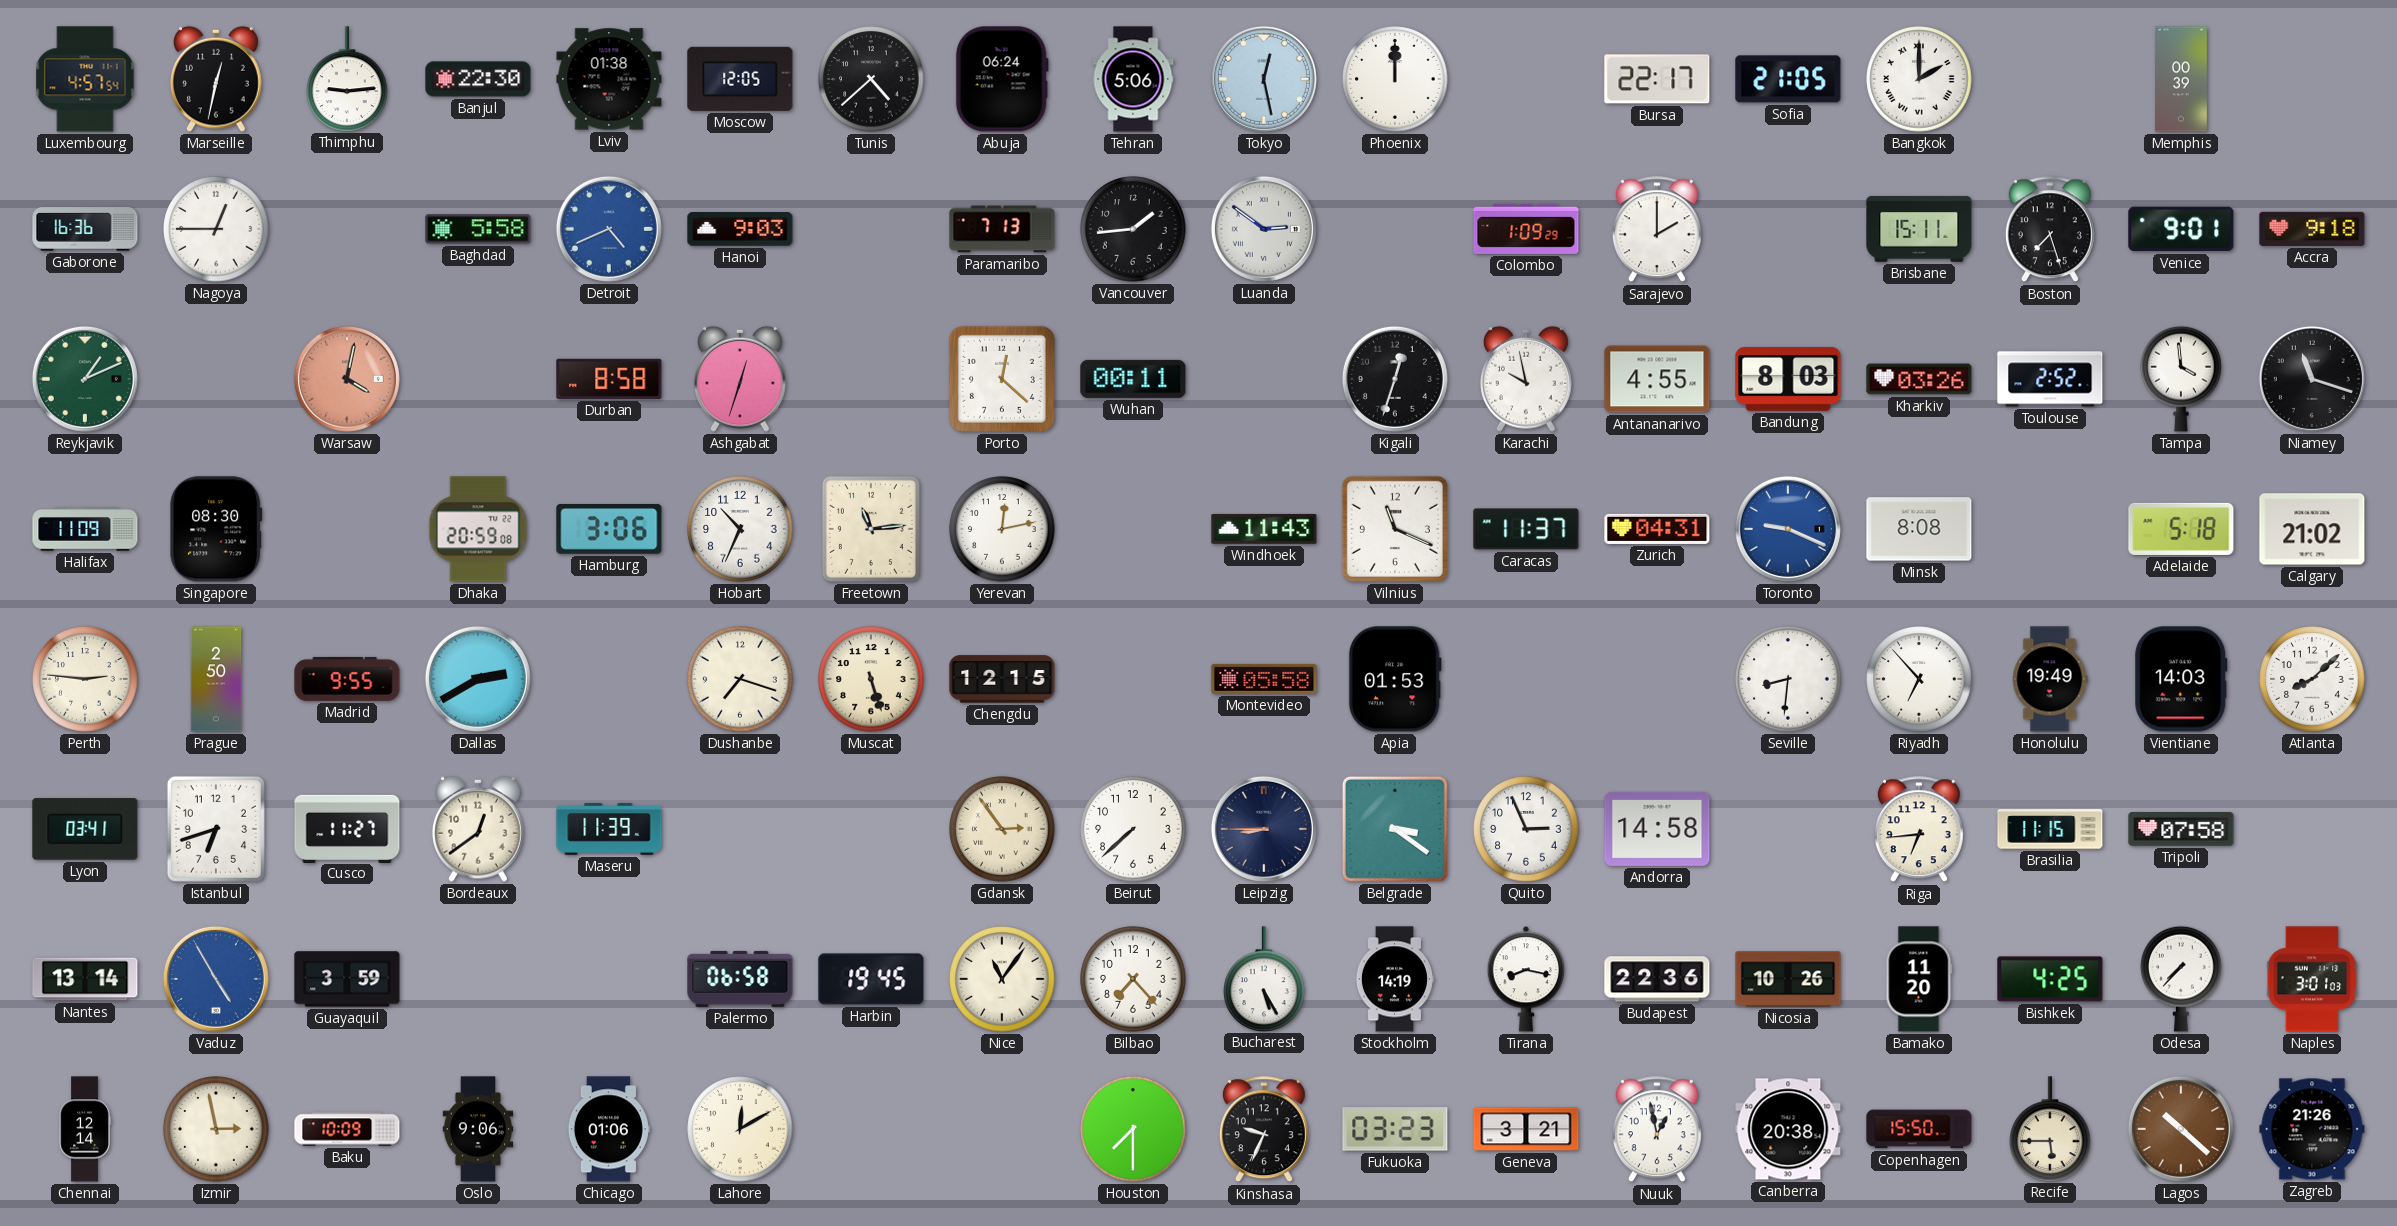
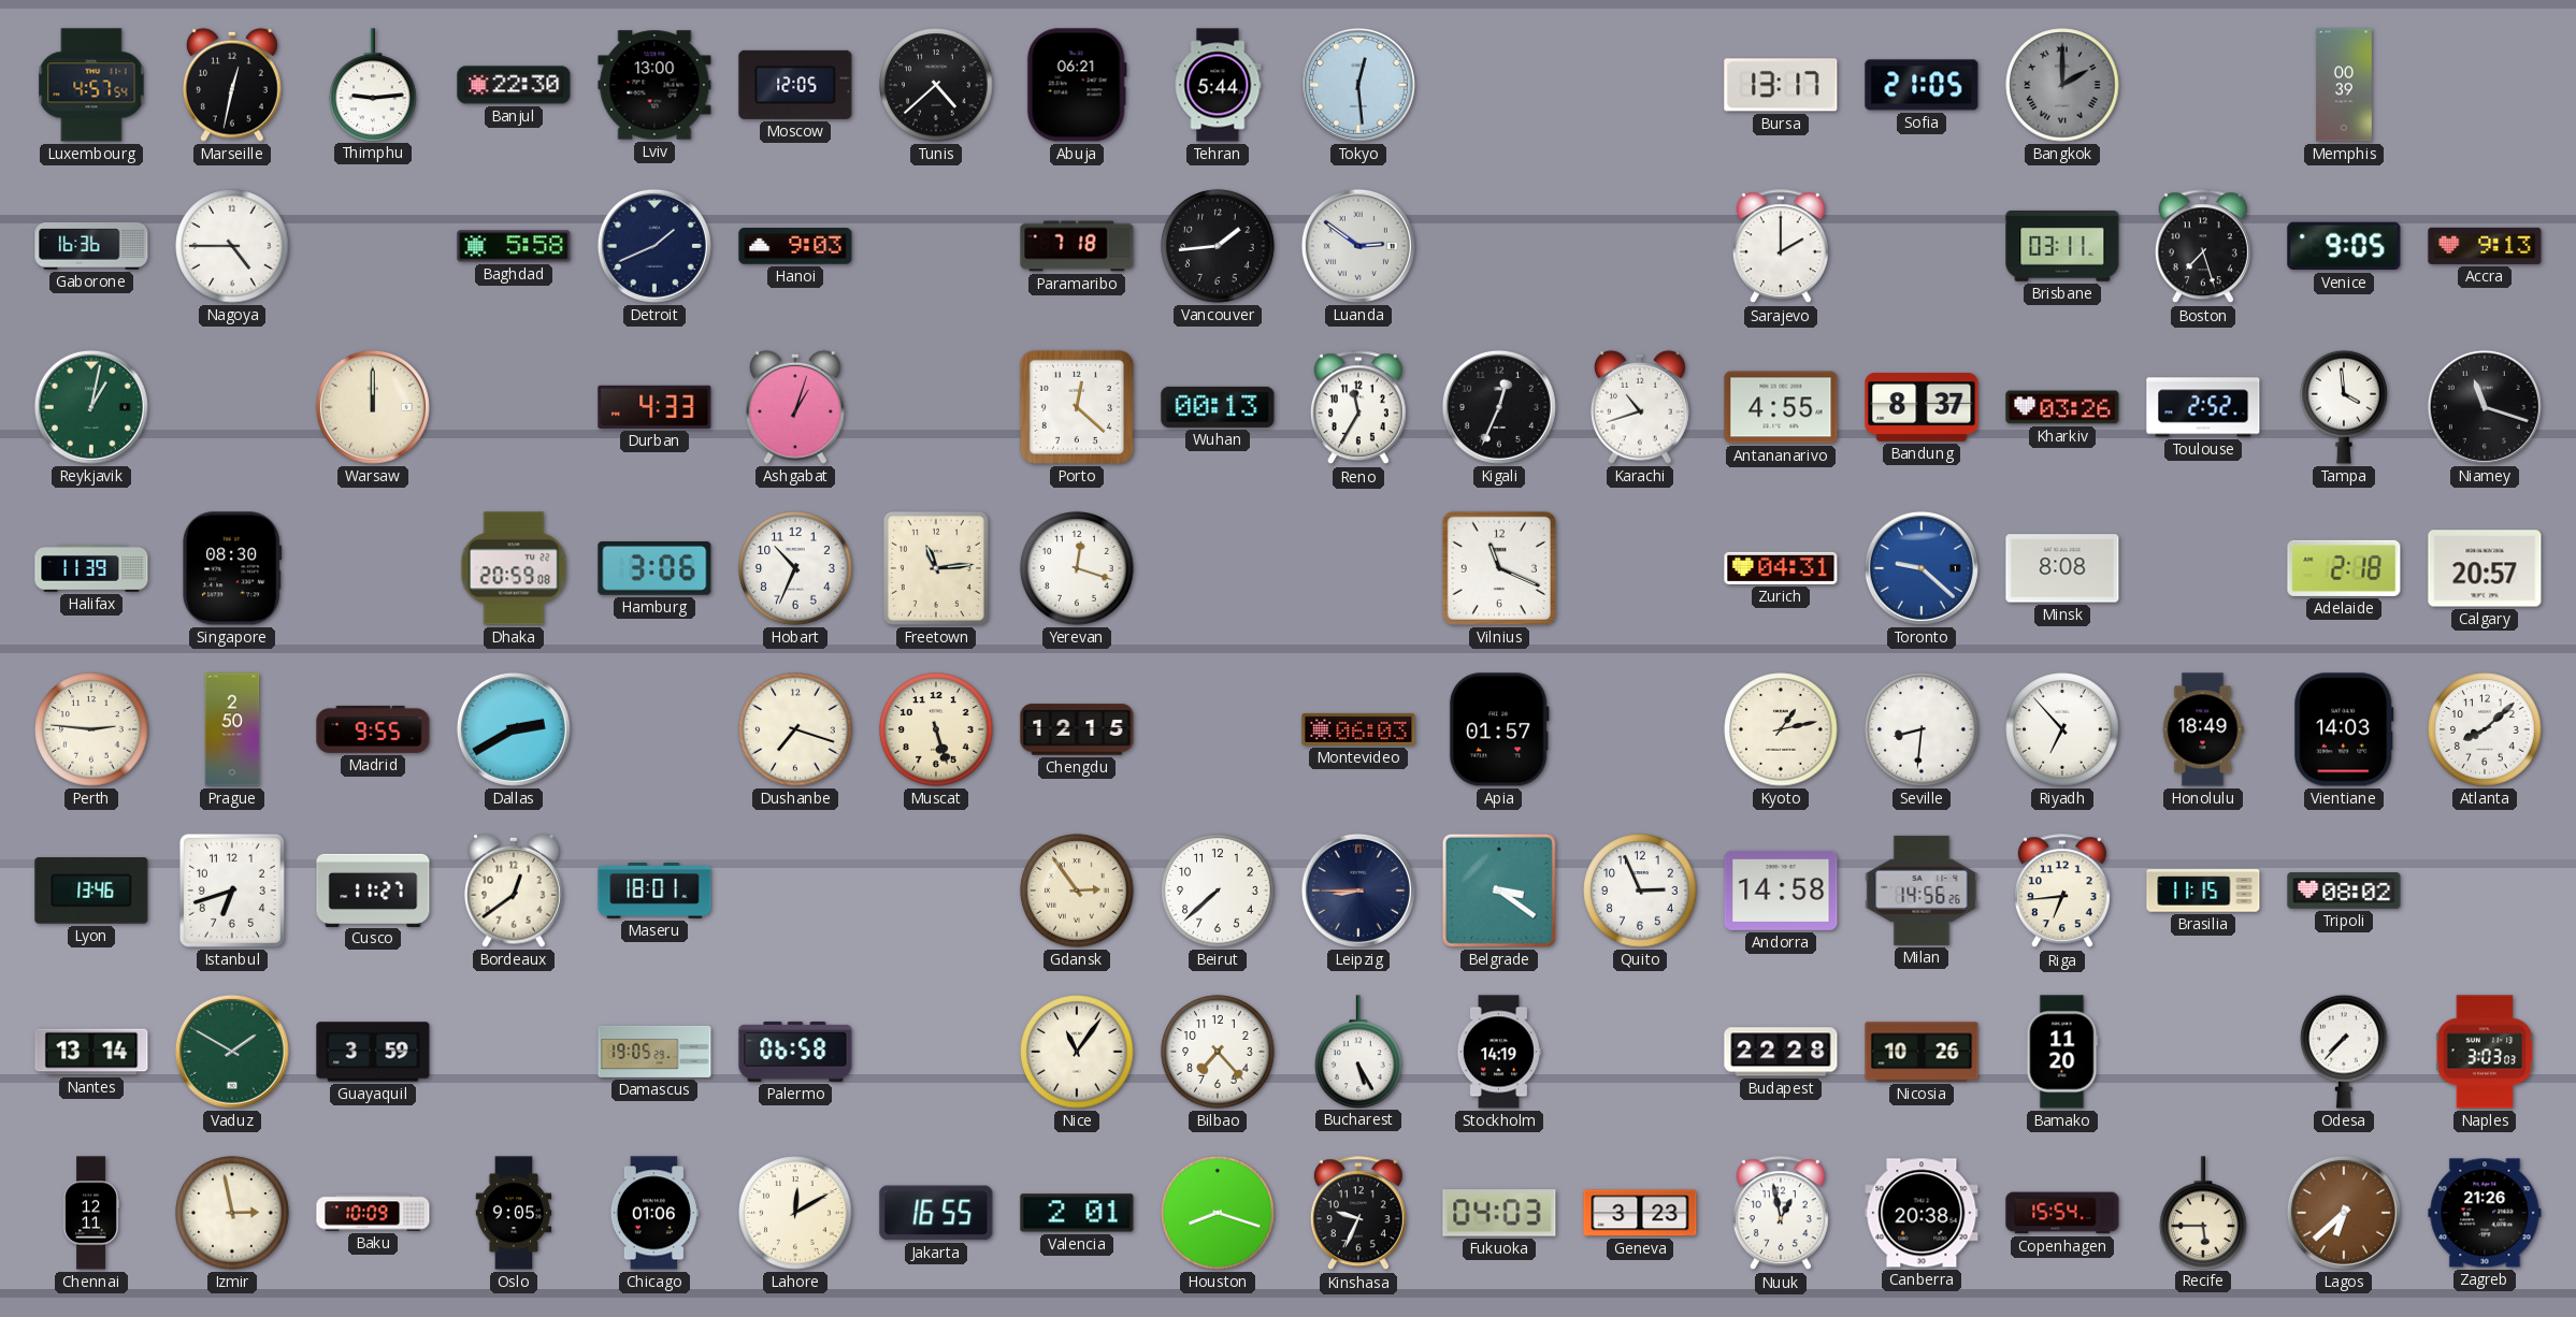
Lviv: 01:38 -> 13:00
Abuja: 06:24 -> 06:21
Tehran: 5:06 -> 5:44
Tokyo: 12:28 -> 12:29
Phoenix: 12:00 -> none
Bursa: 22:17 -> 13:17
Bangkok dial: white -> grey
Nagoya: 12:45 -> 4:45
Detroit: 4:41 -> 1:41
Detroit dial: blue -> navy
Paramaribo: 7:13 -> 7:18
Colombo: 1:09 -> none
Brisbane: 15:11 -> 03:11
Venice: 9:01 -> 9:05
Accra: 9:18 -> 9:13
Reykjavik: 1:11 -> 1:02
Warsaw: 4:02 -> 12:00
Warsaw dial: salmon -> cream
Durban: 8:58 -> 4:33
Ashgabat: 12:33 -> 1:03
Wuhan: 00:11 -> 00:13
Reno: none -> 11:35
Kigali: 12:33 -> 12:34
Karachi: 9:58 -> 10:42
Bandung: 8:03 -> 8:37
Halifax: 11:09 -> 11:39
Yerevan: 12:13 -> 12:18
Windhoek: 11:43 -> none
Caracas: 11:37 -> none
Toronto: 9:19 -> 9:22
Adelaide: 5:18 -> 2:18
Calgary: 21:02 -> 20:57
Montevideo: 05:58 -> 06:03
Apia: 01:53 -> 01:57
Kyoto: none -> 1:13
Honolulu: 19:49 -> 18:49
Lyon: 03:41 -> 13:46
Maseru: 11:39 -> 18:01
Milan: none -> 14:56
Tripoli: 07:58 -> 08:02
Vaduz: 4:55 -> 1:50
Vaduz dial: blue -> green
Damascus: none -> 19:05
Harbin: 19:45 -> none
Tirana: 8:17 -> none
Budapest: 22:36 -> 22:28
Bishkek: 4:25 -> none
Naples: 3:01 -> 3:03
Chennai: 12:14 -> 12:11
Oslo: 9:06 -> 9:05
Jakarta: none -> 16:55
Valencia: none -> 2:01
Houston: 7:30 -> 8:18
Fukuoka: 03:23 -> 04:03
Geneva: 3:21 -> 3:23
Copenhagen: 15:50 -> 15:54
Lagos: 10:22 -> 6:38
